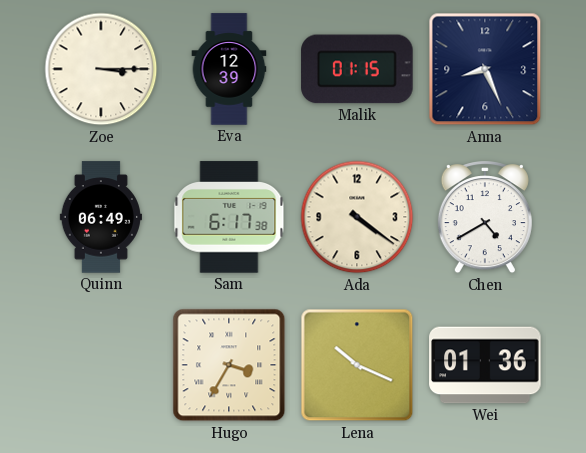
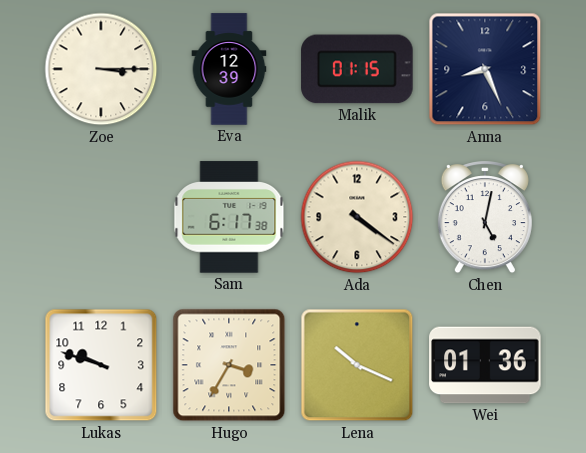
Quinn: 06:49 -> none
Chen: 4:40 -> 5:02
Lukas: none -> 9:48
